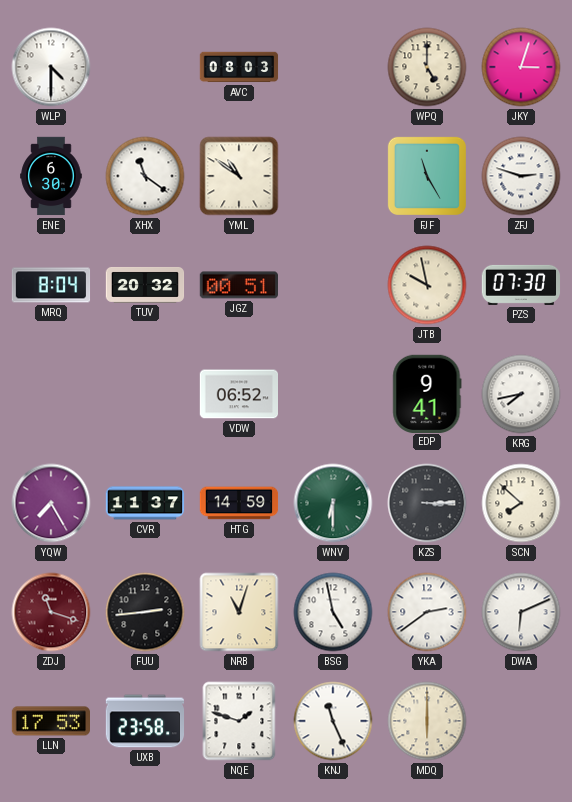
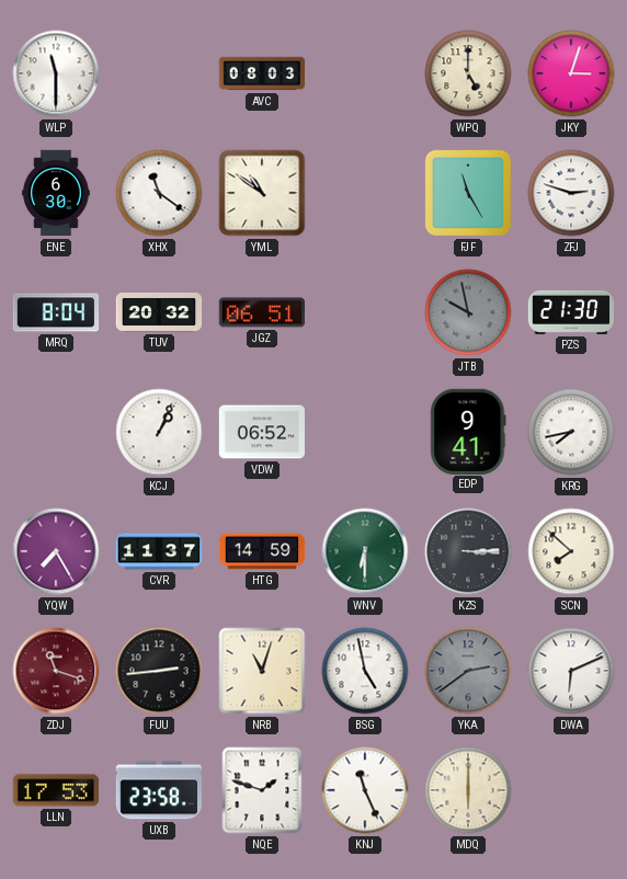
WLP: 4:30 -> 11:30
JGZ: 00:51 -> 06:51
JTB dial: cream -> grey
PZS: 07:30 -> 21:30
KCJ: none -> 1:04
YKA dial: white -> grey
